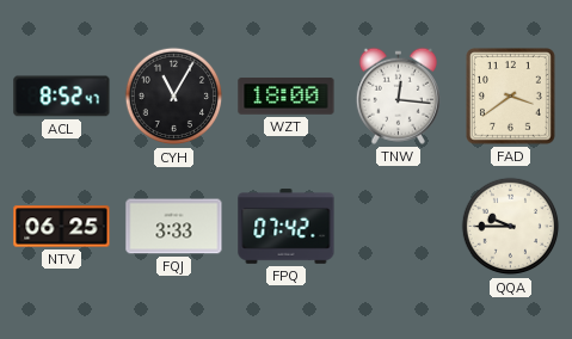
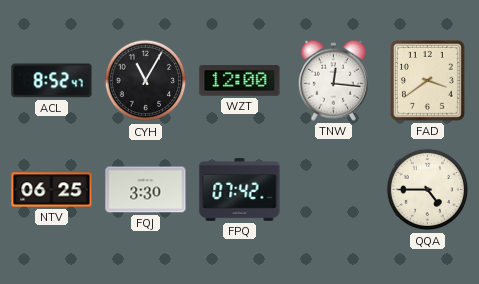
WZT: 18:00 -> 12:00
FQJ: 3:33 -> 3:30
QQA: 9:45 -> 4:45
